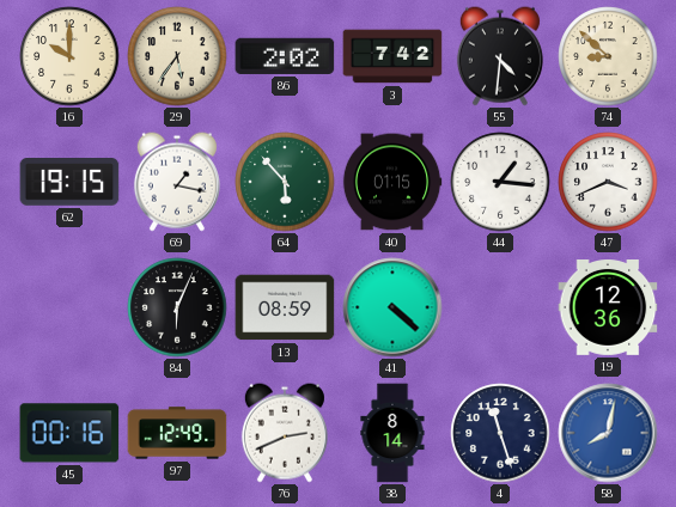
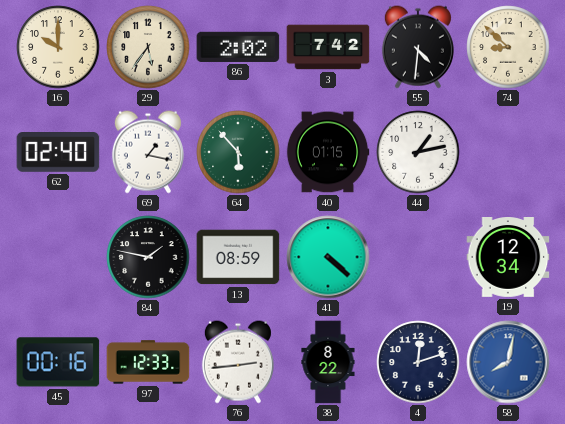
62: 19:15 -> 02:40
44: 1:16 -> 1:13
47: 3:41 -> none
84: 6:04 -> 1:47
19: 12:36 -> 12:34
97: 12:49 -> 12:33
76: 2:41 -> 2:44
38: 8:14 -> 8:22
4: 11:27 -> 12:12
